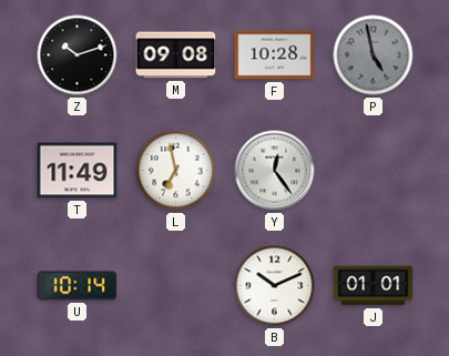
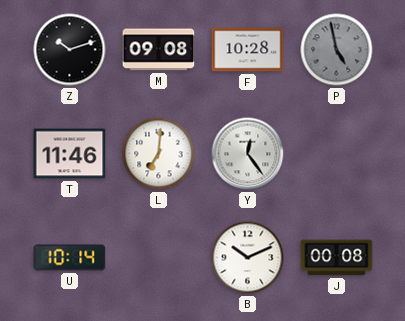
T: 11:49 -> 11:46
L: 6:58 -> 7:01
J: 01:01 -> 00:08
